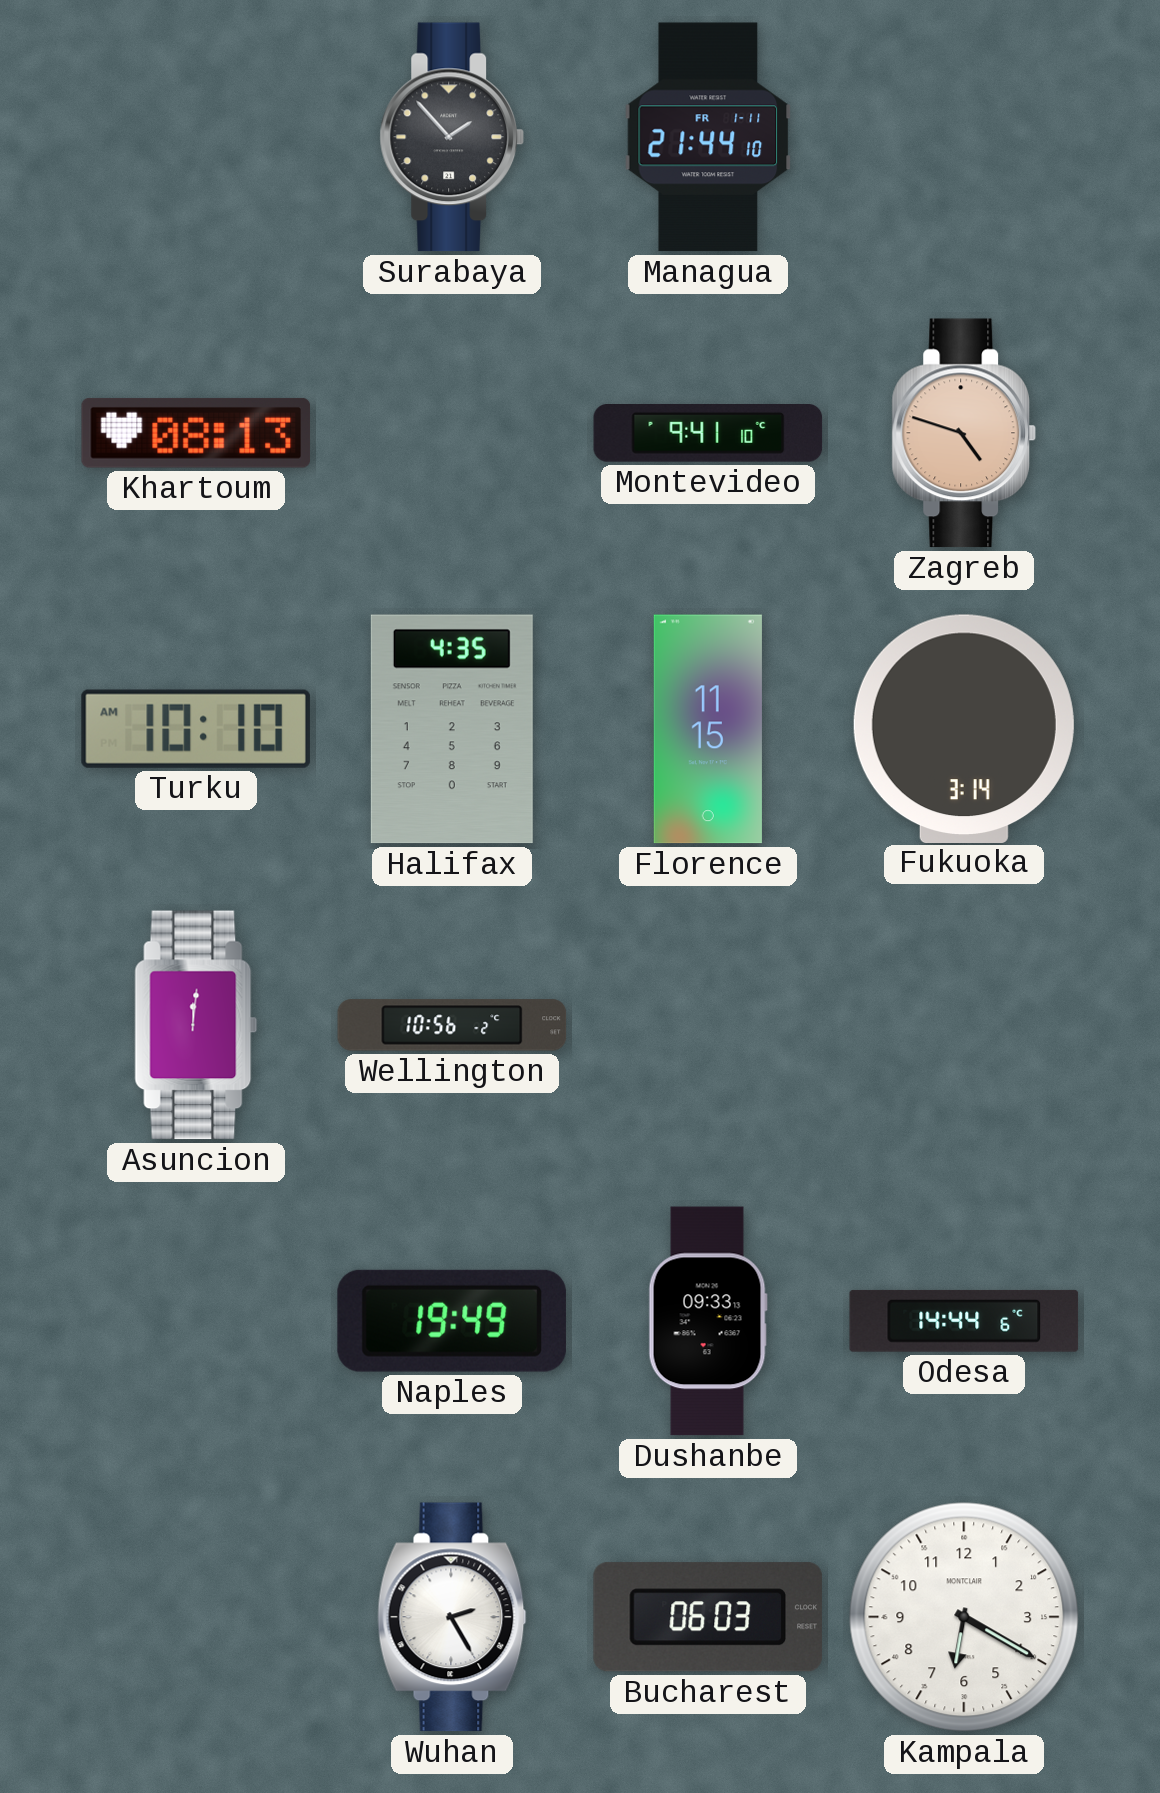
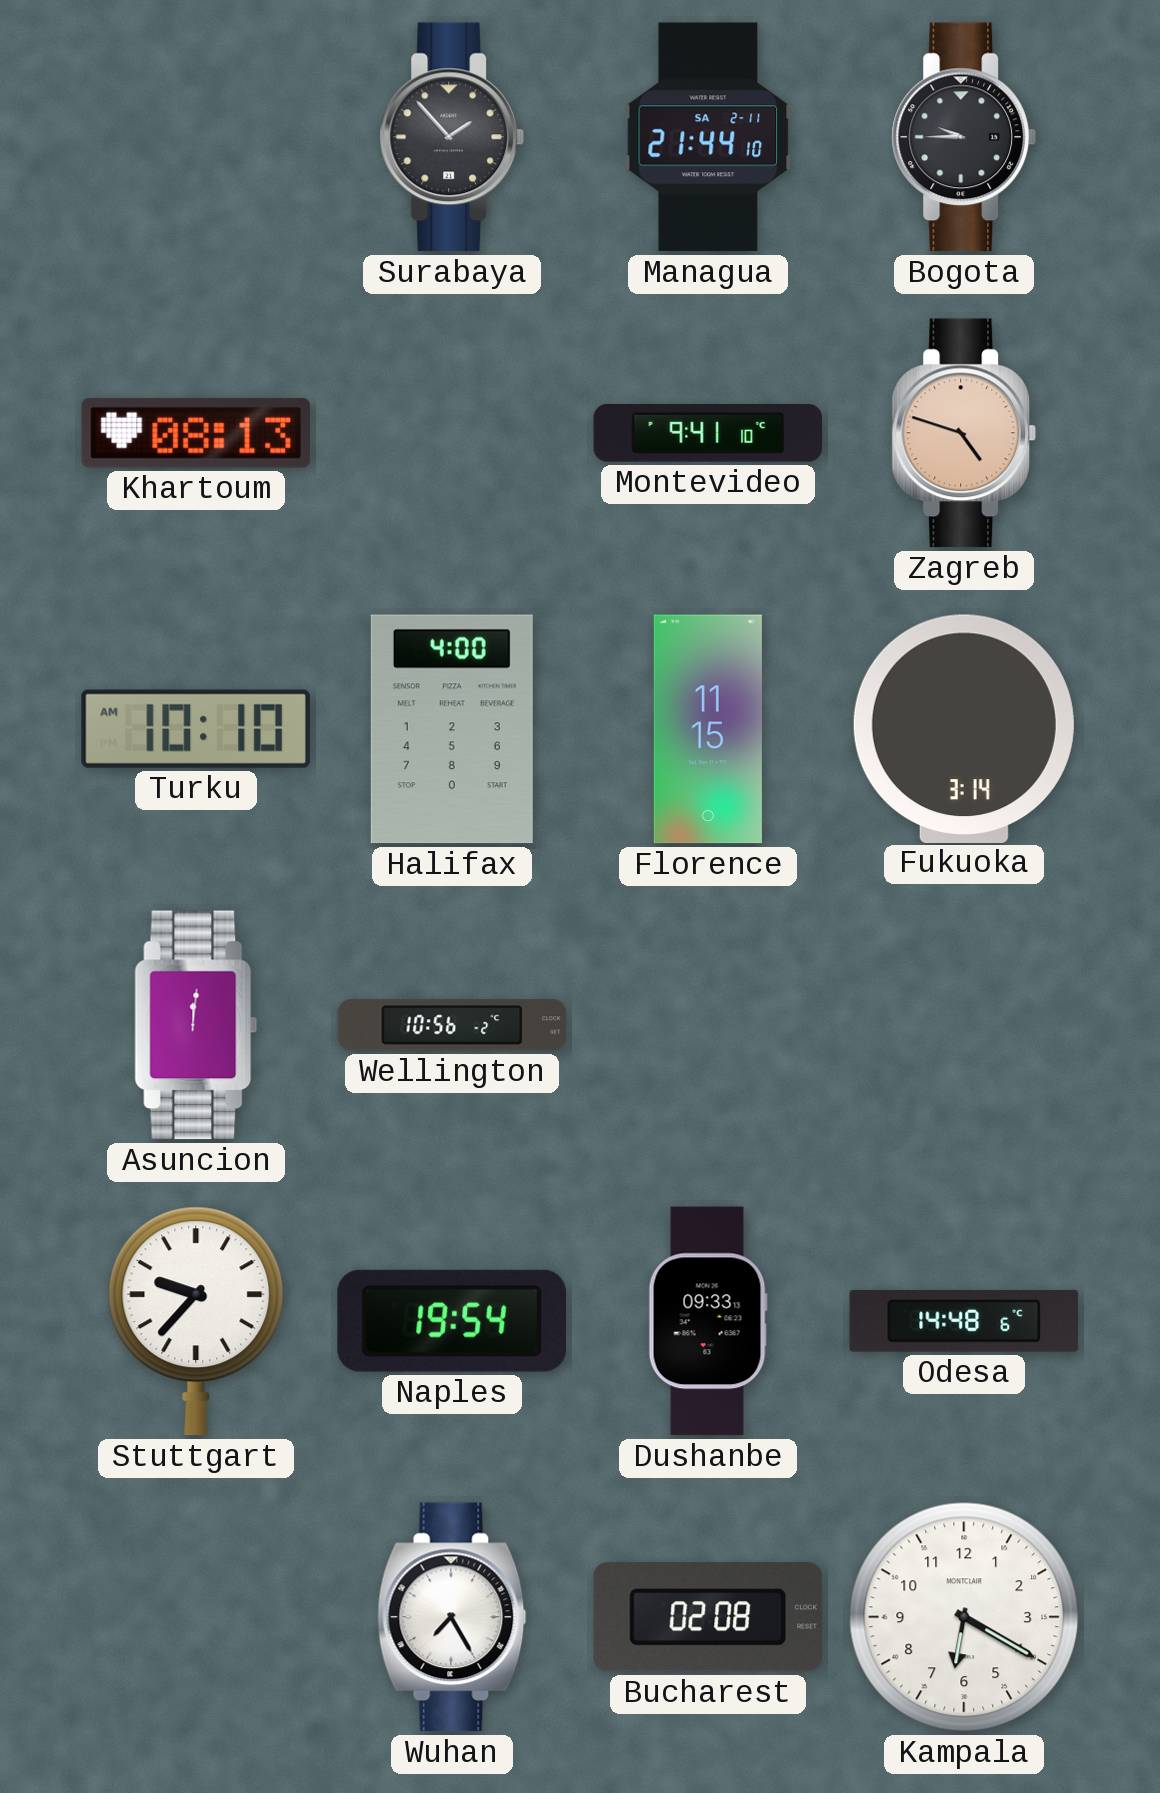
Managua date: FR 1-11 -> SA 2-11
Bogota: none -> 9:45
Halifax: 4:35 -> 4:00
Stuttgart: none -> 9:37
Naples: 19:49 -> 19:54
Odesa: 14:44 -> 14:48
Wuhan: 2:25 -> 7:25
Bucharest: 06:03 -> 02:08
